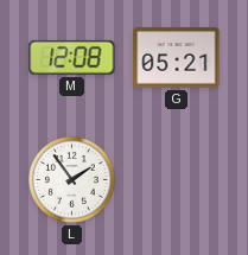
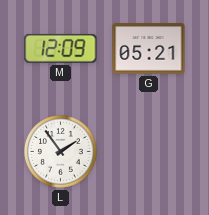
M: 12:08 -> 12:09
